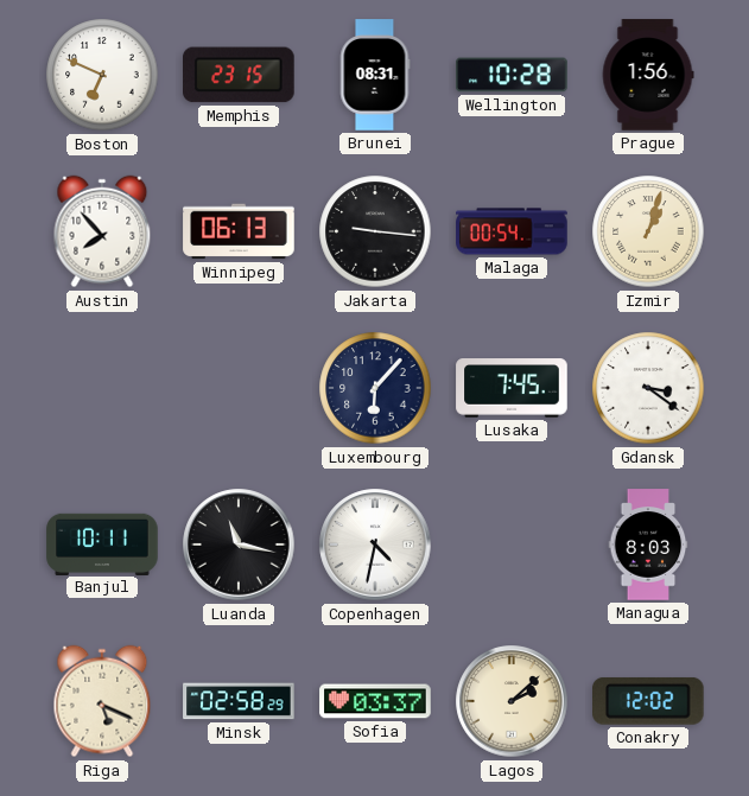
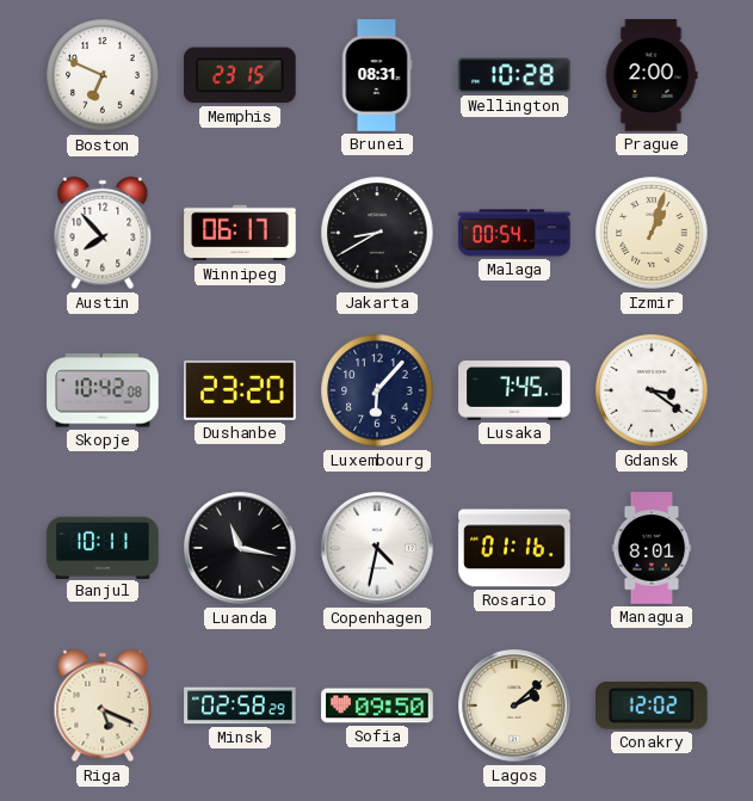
Prague: 1:56 -> 2:00
Winnipeg: 06:13 -> 06:17
Jakarta: 9:16 -> 8:40
Skopje: none -> 10:42
Dushanbe: none -> 23:20
Rosario: none -> 01:16
Managua: 8:03 -> 8:01
Sofia: 03:37 -> 09:50
